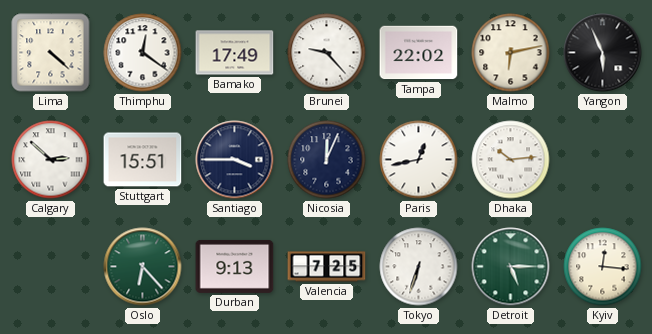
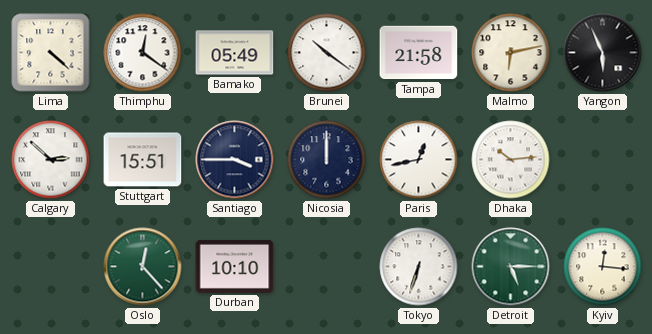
Bamako: 17:49 -> 05:49
Brunei: 9:23 -> 10:21
Tampa: 22:02 -> 21:58
Nicosia: 12:04 -> 12:00
Oslo: 6:23 -> 12:23
Durban: 9:13 -> 10:10
Valencia: 7:25 -> none
